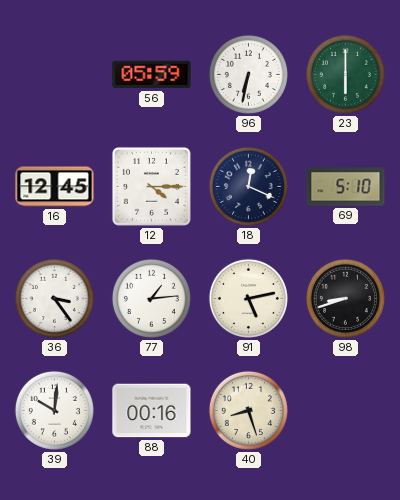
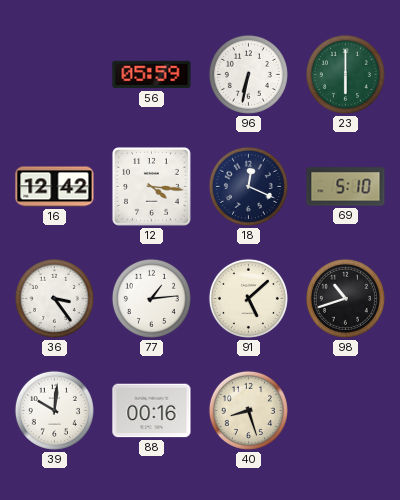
16: 12:45 -> 12:42
12: 4:15 -> 4:16
91: 5:13 -> 5:08
98: 8:42 -> 10:42
